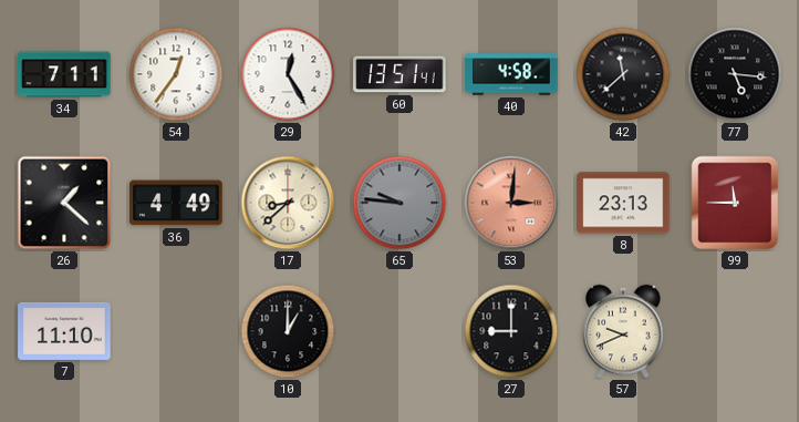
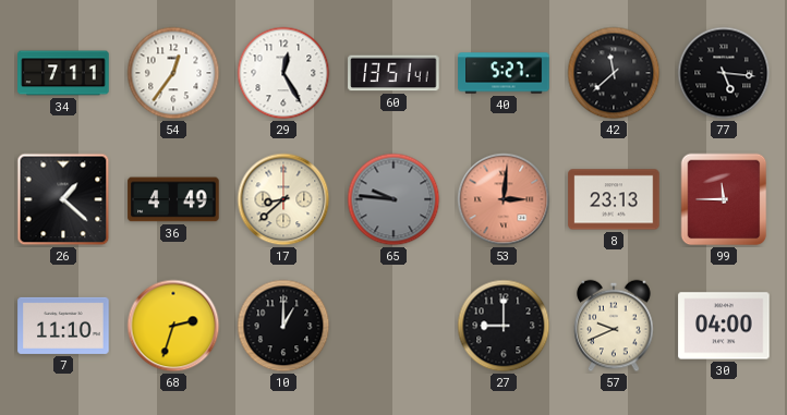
40: 4:58 -> 5:27
68: none -> 2:33
30: none -> 04:00
